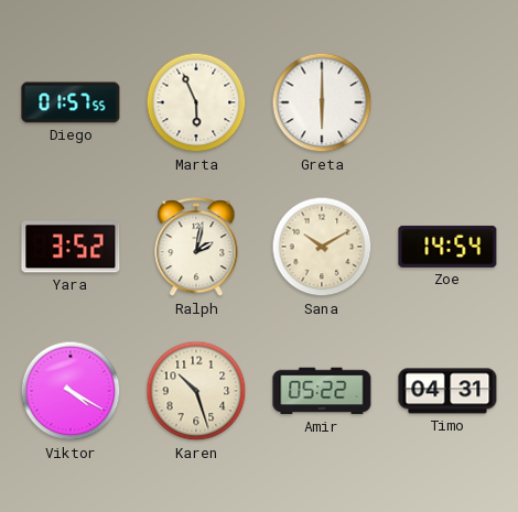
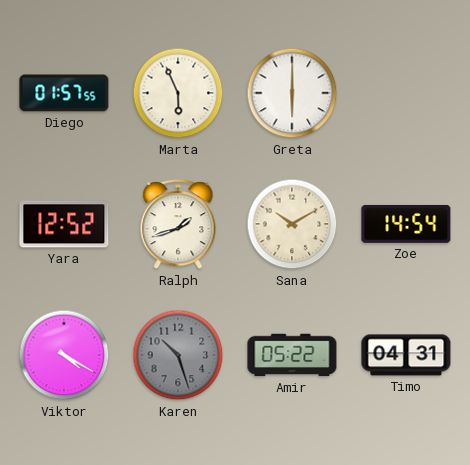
Yara: 3:52 -> 12:52
Ralph: 2:02 -> 1:42
Karen dial: cream -> grey
